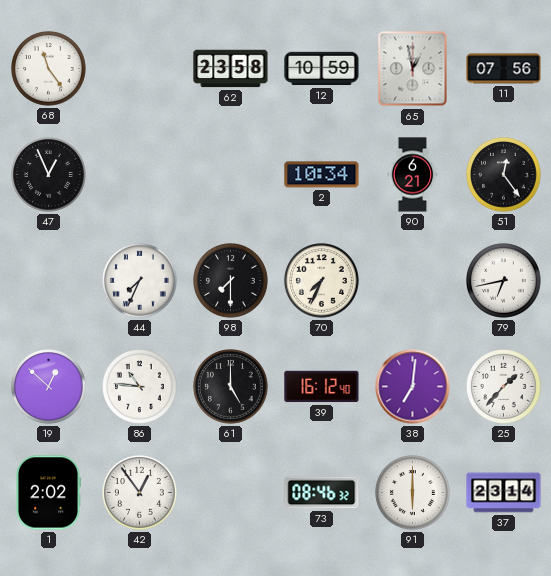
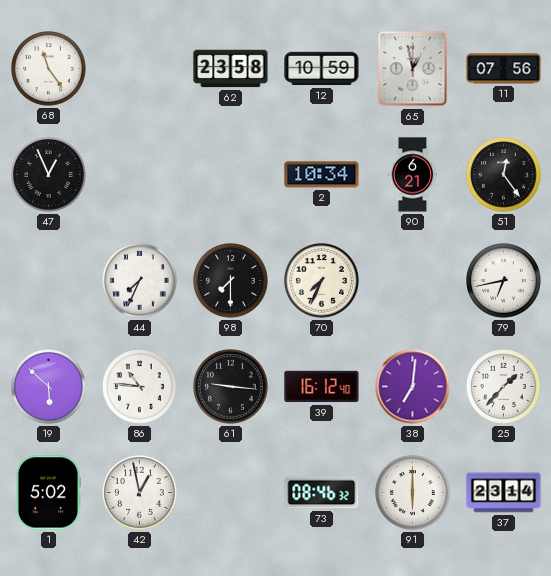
19: 12:52 -> 5:52
61: 5:00 -> 9:16
1: 2:02 -> 5:02
42: 12:54 -> 12:58
